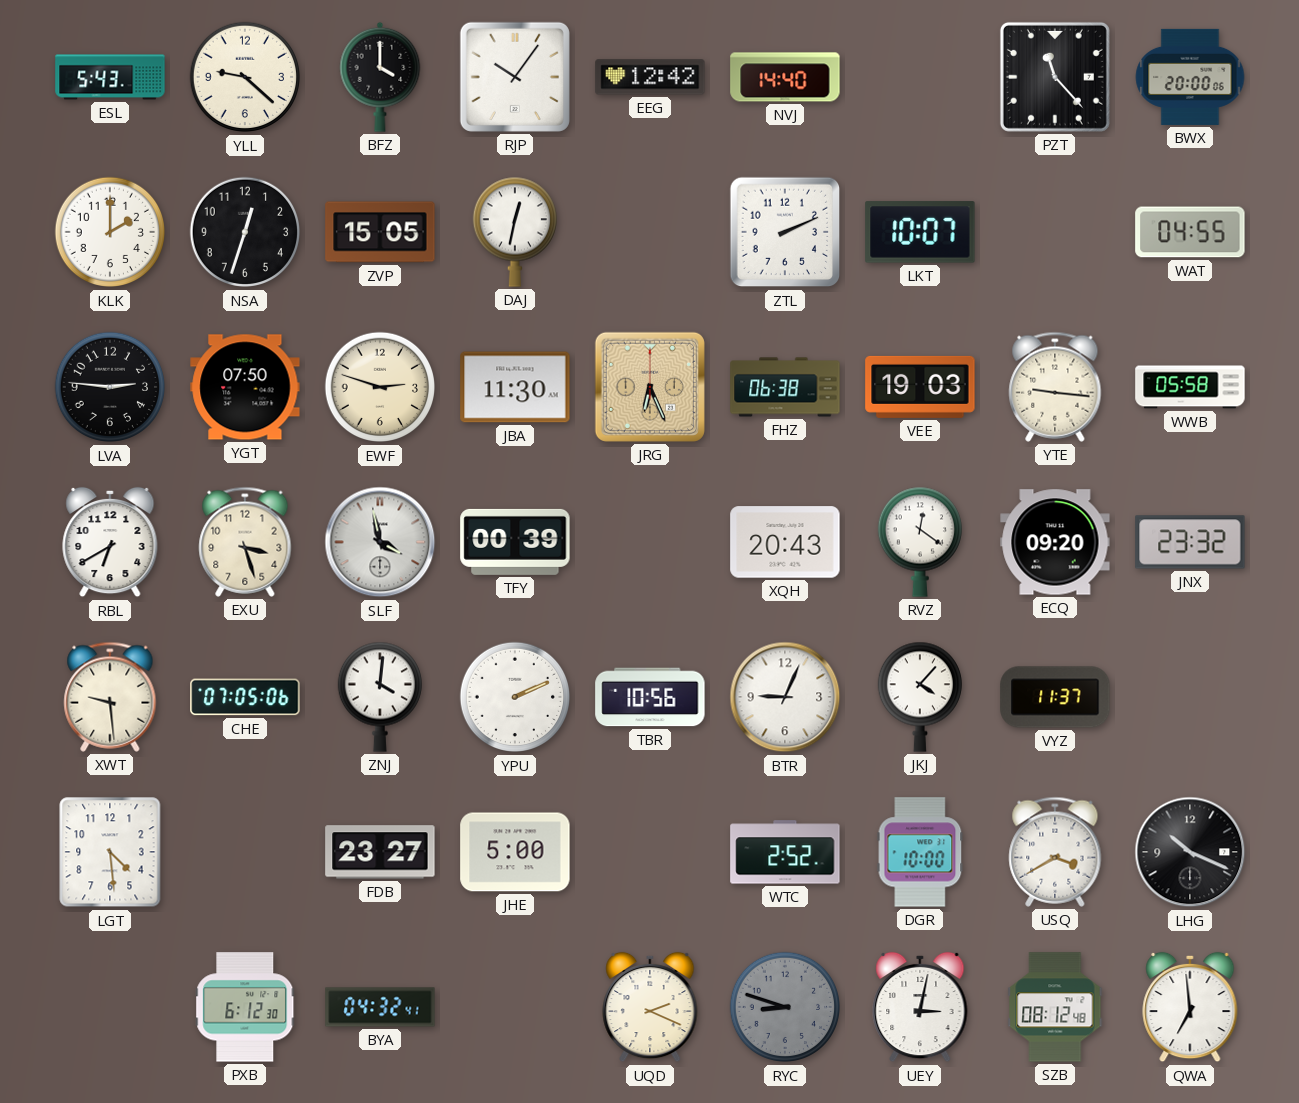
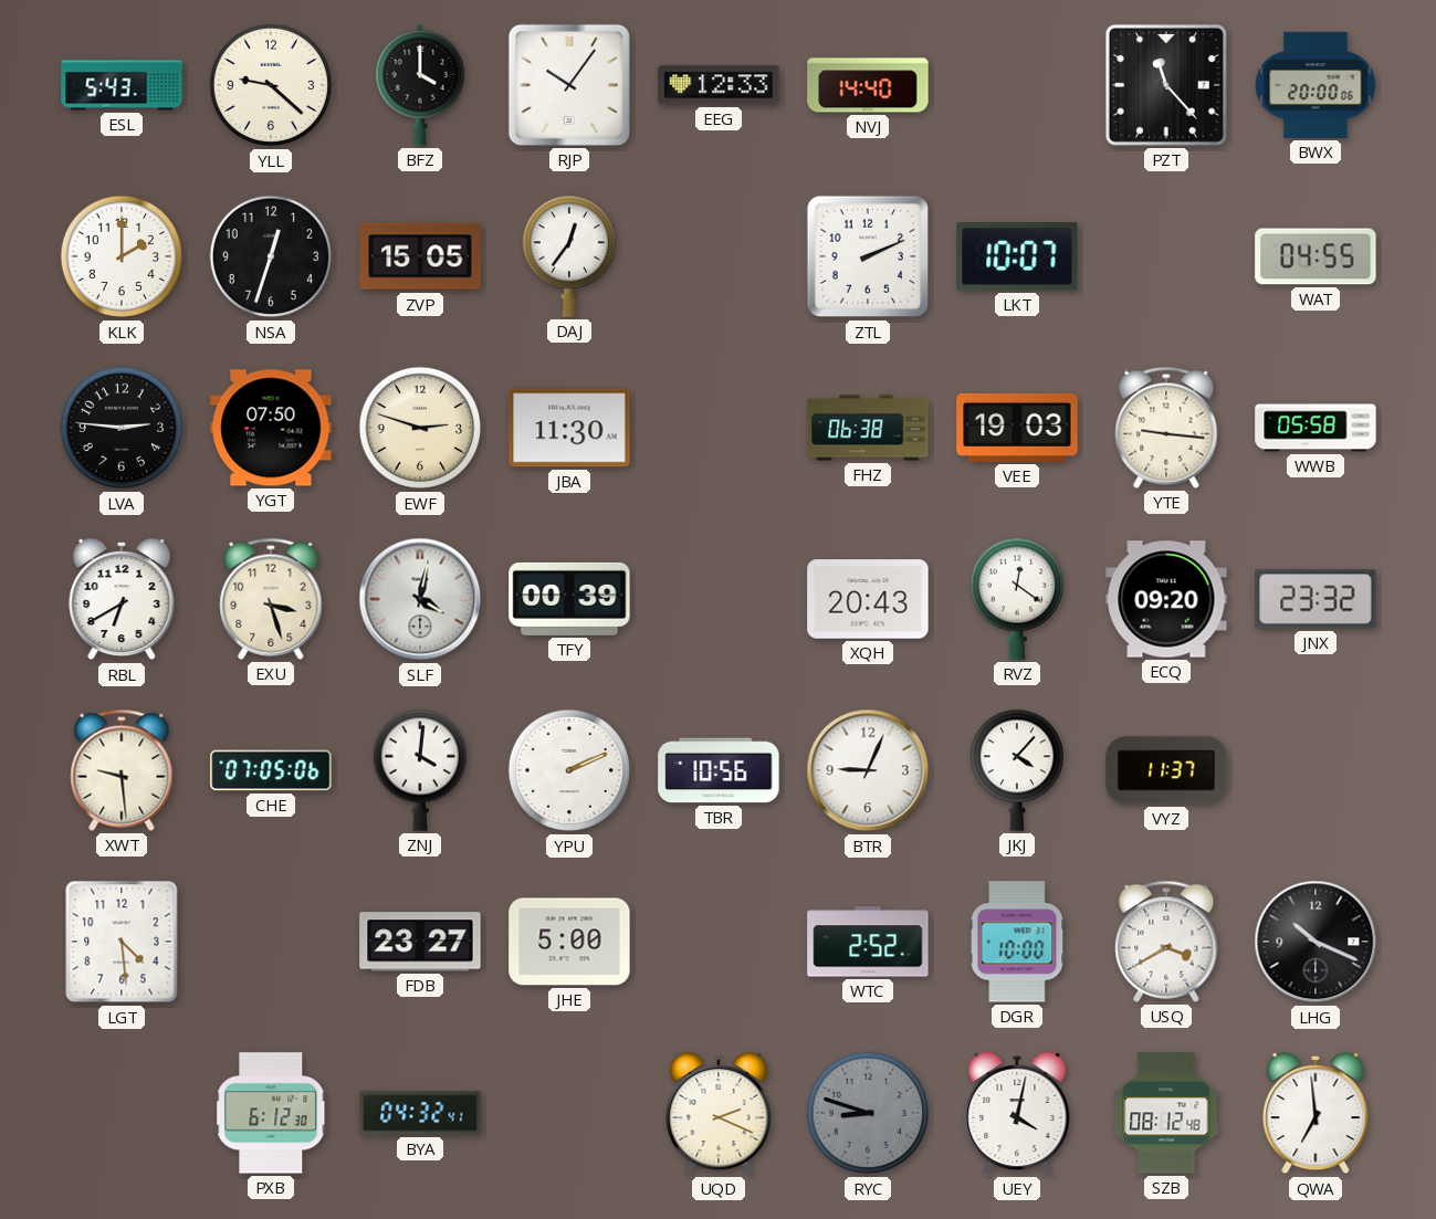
EEG: 12:42 -> 12:33
DAJ: 12:32 -> 12:36
JRG: 6:26 -> none
SLF: 3:58 -> 4:02
UEY: 3:02 -> 4:02
